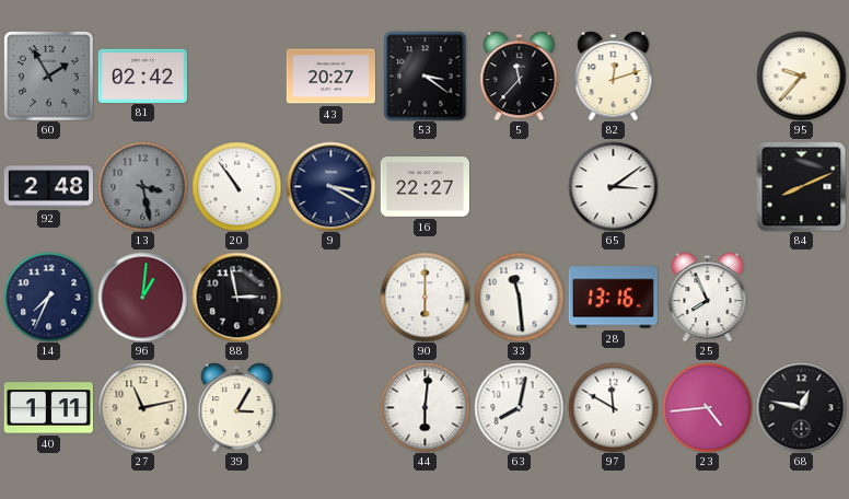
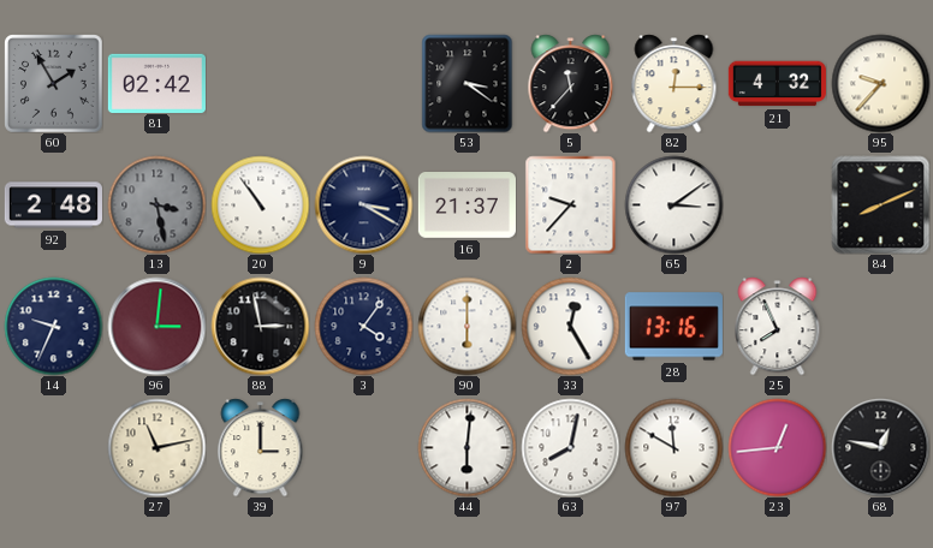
43: 20:27 -> none
82: 12:12 -> 12:15
21: none -> 4:32
16: 22:27 -> 21:37
2: none -> 9:37
14: 7:34 -> 9:34
96: 1:01 -> 3:01
3: none -> 4:06
33: 11:29 -> 12:25
40: 1:11 -> none
39: 3:05 -> 3:00
23: 4:44 -> 12:44
